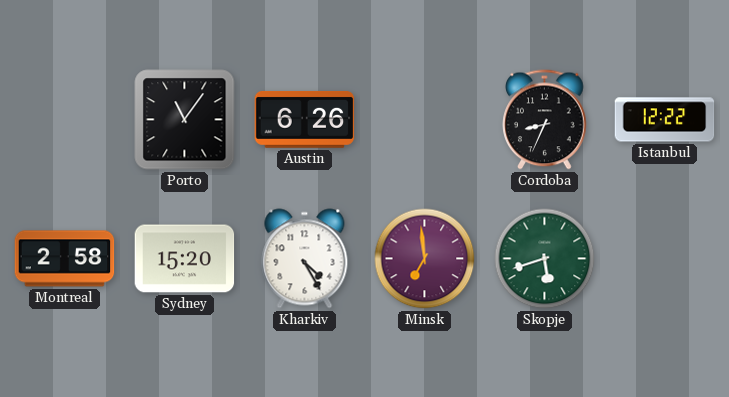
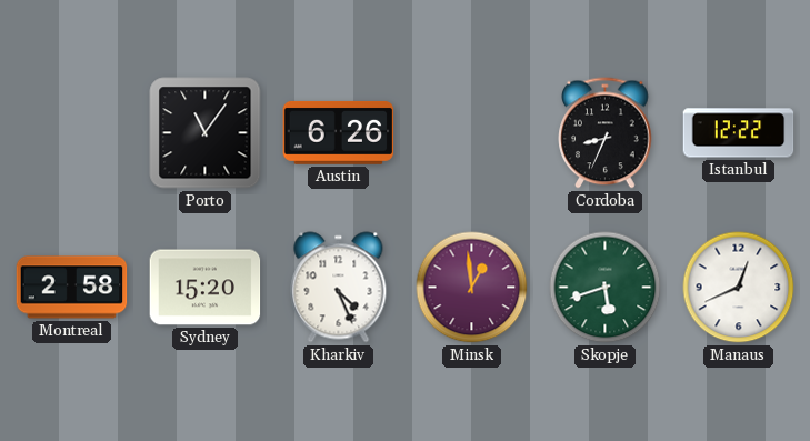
Kharkiv: 4:25 -> 4:26
Minsk: 6:59 -> 12:59
Manaus: none -> 12:41
